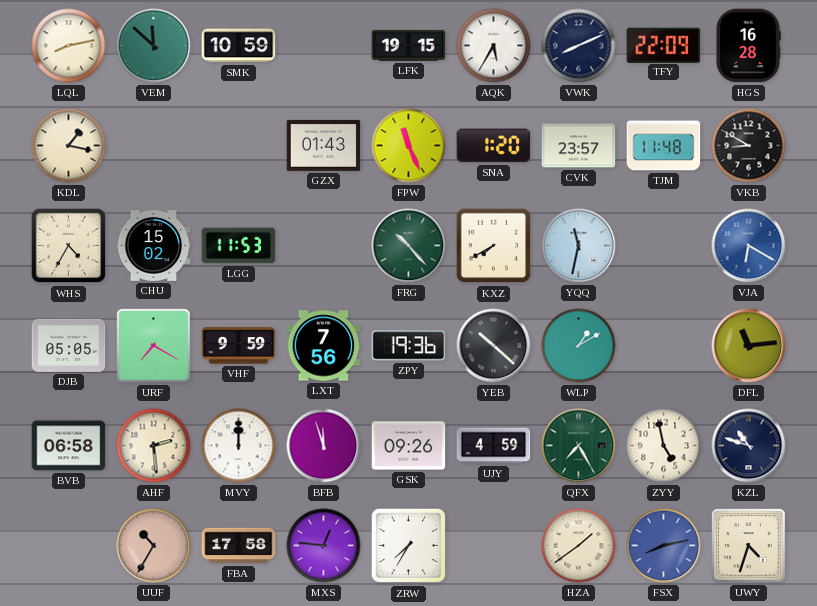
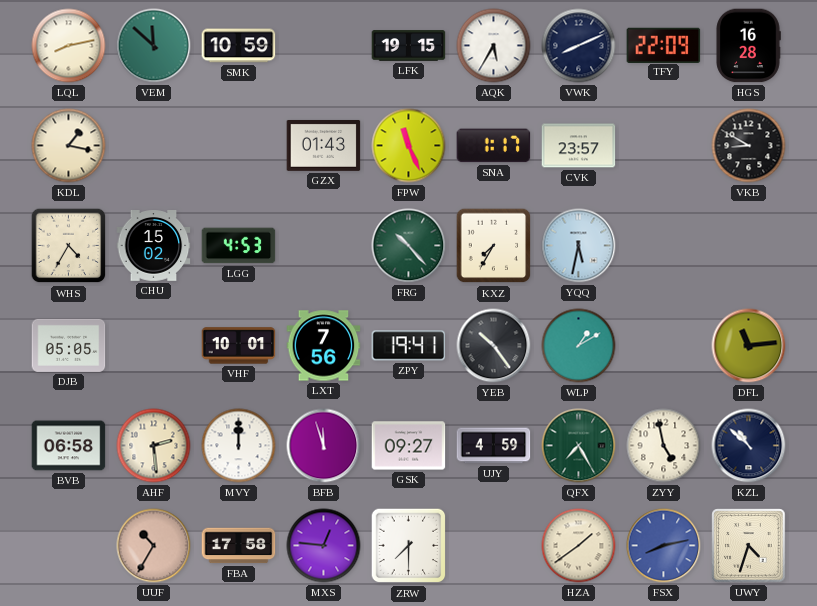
SNA: 1:20 -> 1:17
TJM: 11:48 -> none
LGG: 11:53 -> 4:53
KXZ: 7:40 -> 7:35
YQQ: 11:32 -> 5:32
VJA: 6:20 -> none
URF: 7:20 -> none
VHF: 9:59 -> 10:01
ZPY: 19:36 -> 19:41
YEB: 10:22 -> 10:24
GSK: 09:26 -> 09:27
KZL: 10:48 -> 10:52
ZRW: 7:35 -> 7:30
